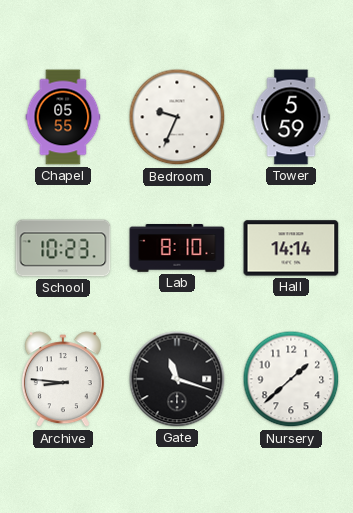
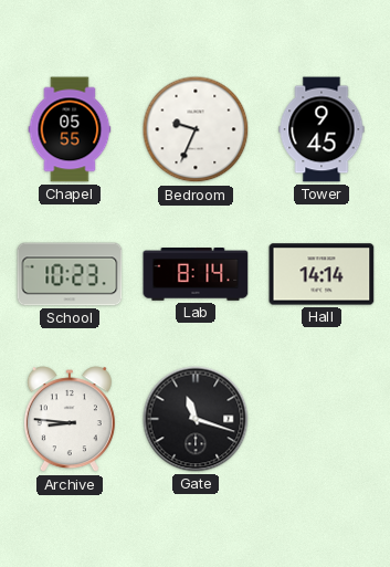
Tower: 5:59 -> 9:45
Lab: 8:10 -> 8:14
Nursery: 1:38 -> none
